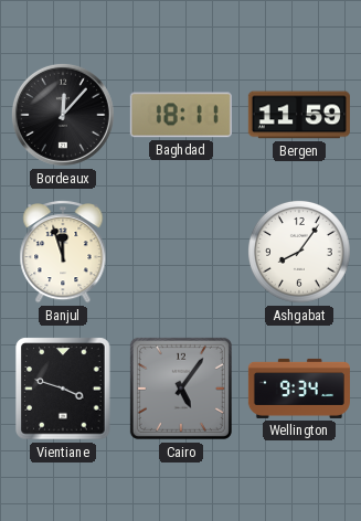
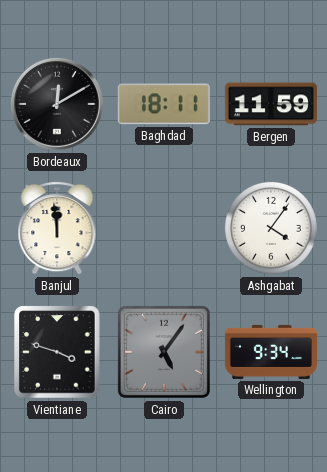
Bordeaux: 12:07 -> 12:10
Banjul: 11:57 -> 11:59
Ashgabat: 8:06 -> 4:06
